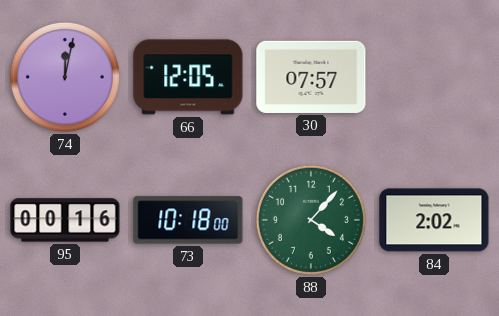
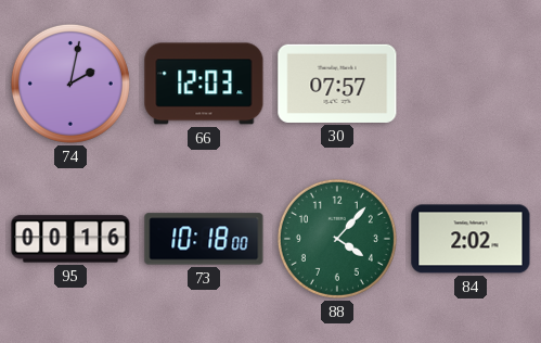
74: 12:02 -> 2:02
66: 12:05 -> 12:03
